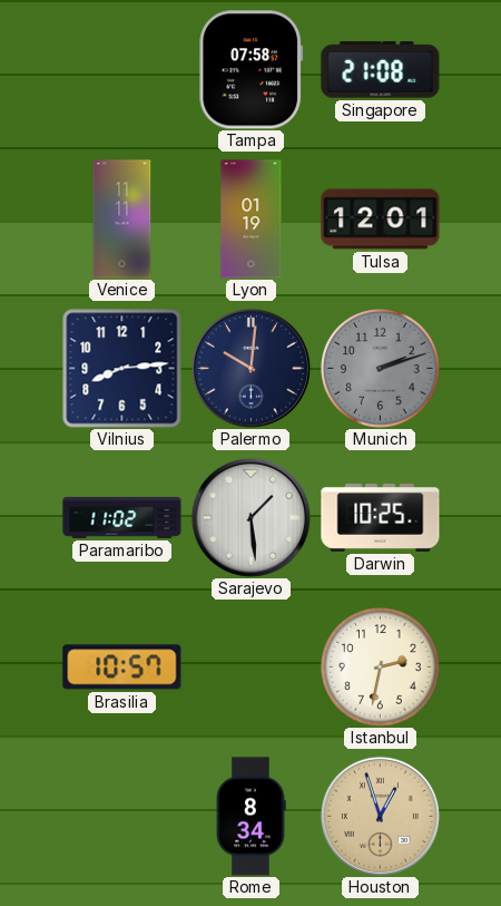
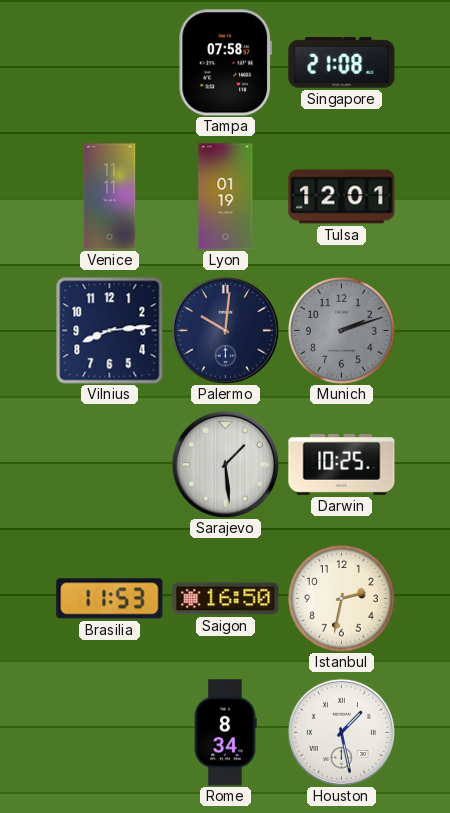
Paramaribo: 11:02 -> none
Brasilia: 10:57 -> 11:53
Saigon: none -> 16:50
Houston: 12:57 -> 1:28
Houston dial: champagne -> white
